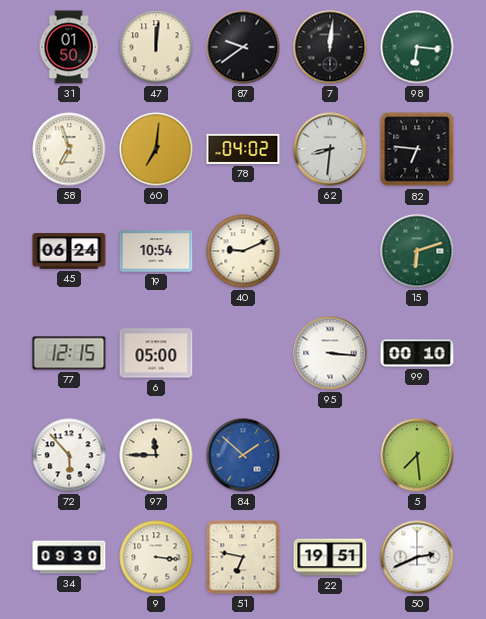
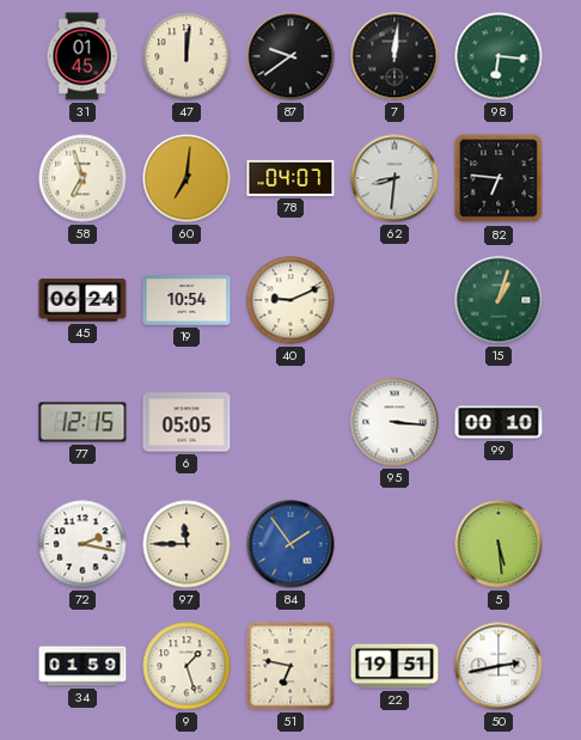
31: 01:50 -> 01:45
78: 04:02 -> 04:07
15: 6:12 -> 1:03
6: 05:00 -> 05:05
72: 5:53 -> 2:17
84: 1:52 -> 1:54
5: 7:29 -> 5:29
34: 09:30 -> 01:59
9: 3:16 -> 1:27
50: 2:41 -> 2:43
